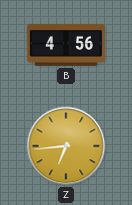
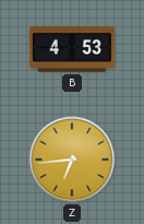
B: 4:56 -> 4:53
